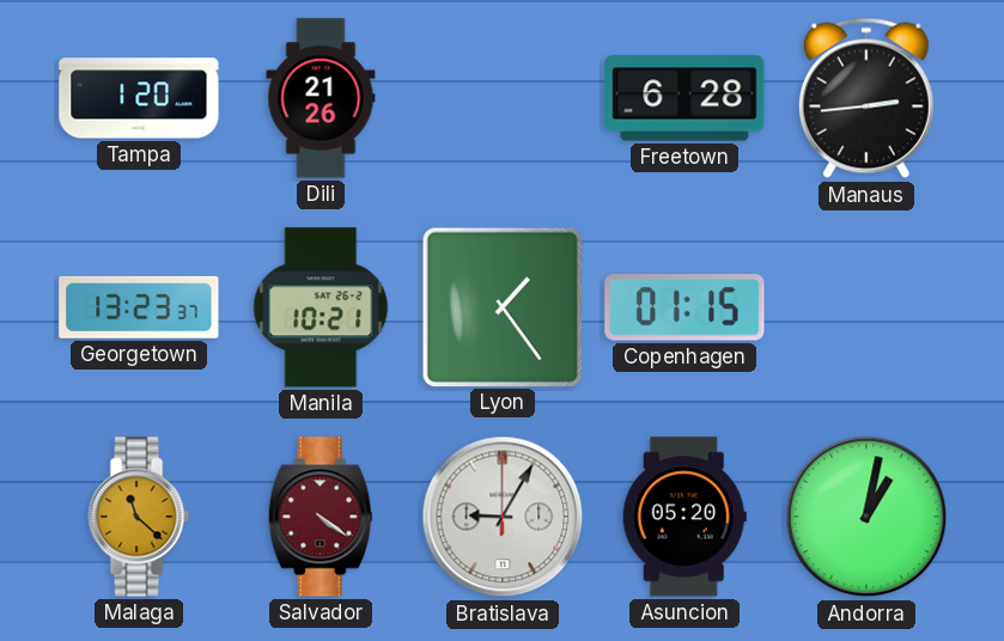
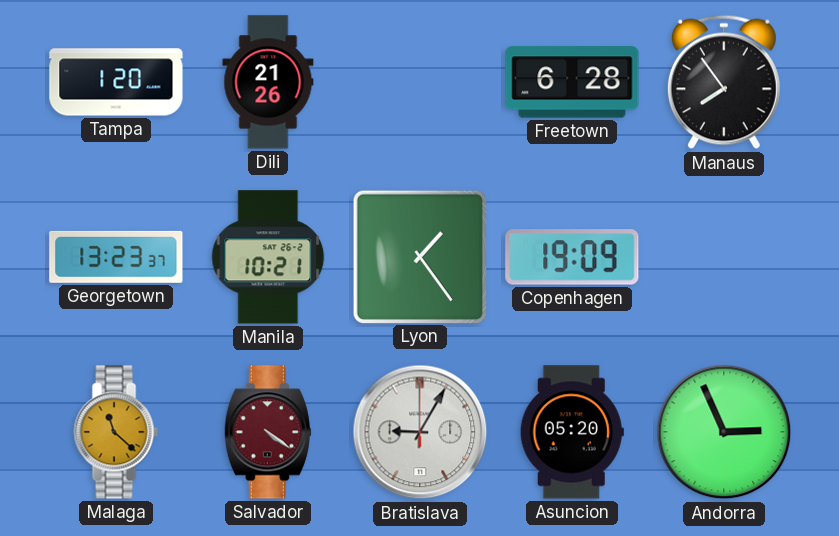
Manaus: 2:44 -> 7:54
Copenhagen: 01:15 -> 19:09
Andorra: 1:02 -> 2:56
